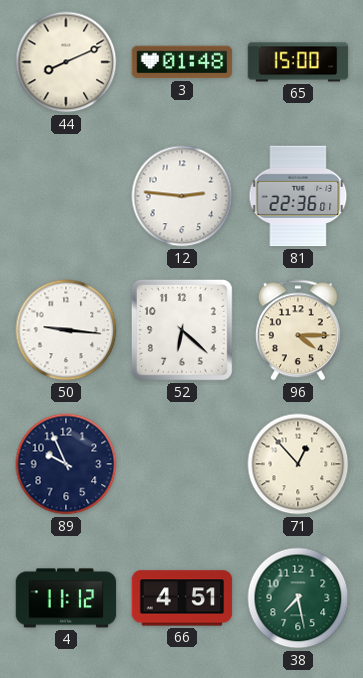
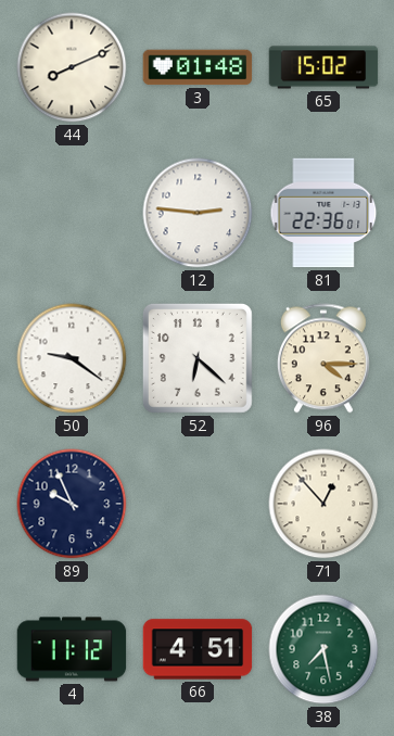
65: 15:00 -> 15:02
50: 9:16 -> 9:21
